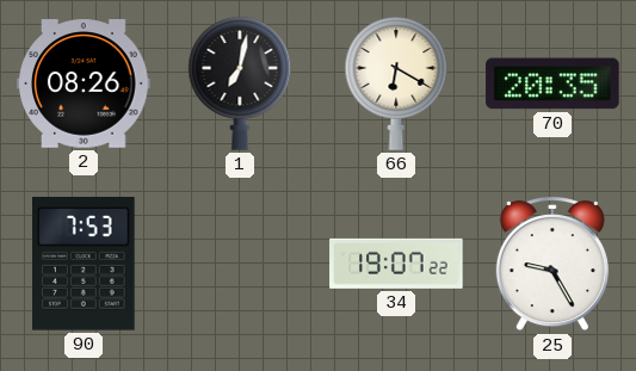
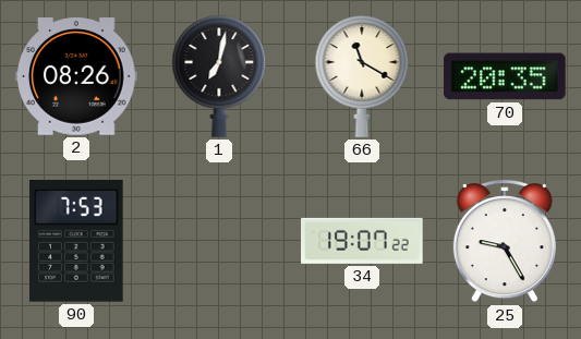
66: 6:20 -> 11:20
